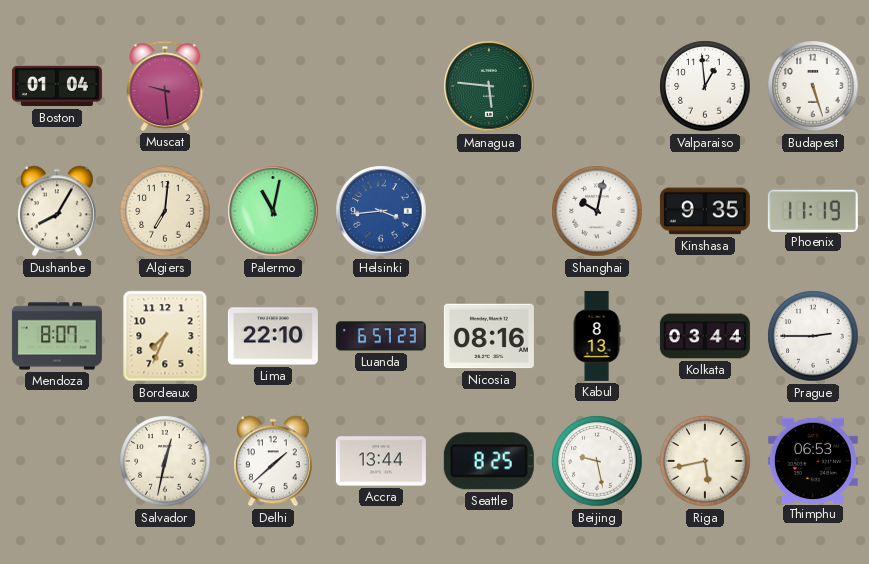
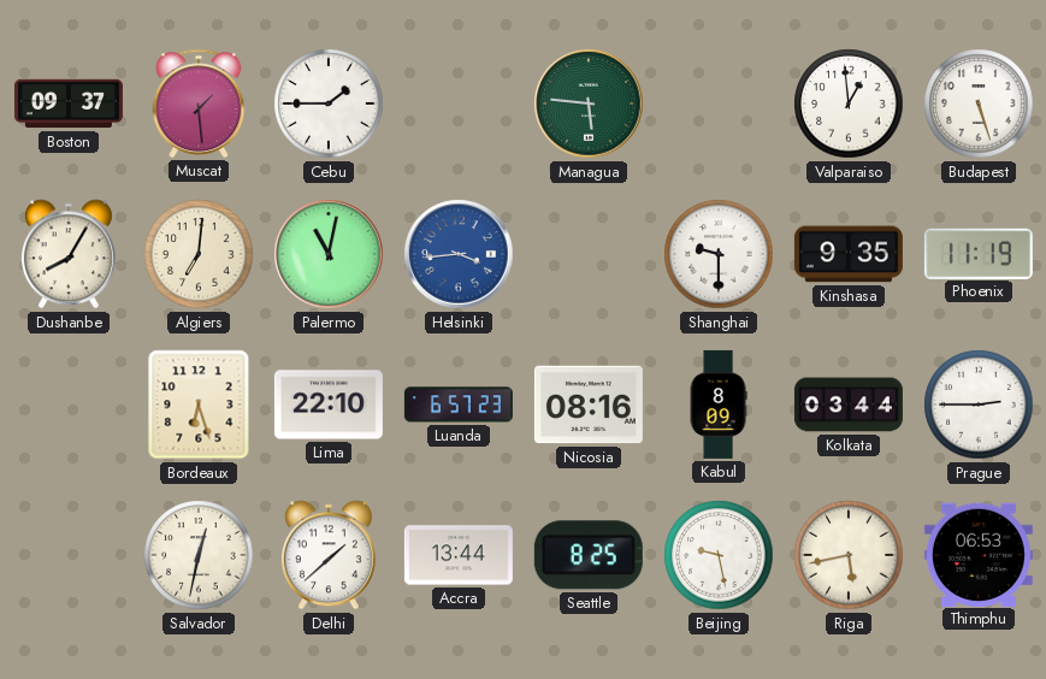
Boston: 01:04 -> 09:37
Muscat: 9:29 -> 1:29
Cebu: none -> 1:45
Shanghai: 10:02 -> 9:30
Mendoza: 8:07 -> none
Bordeaux: 7:34 -> 6:27
Kabul: 8:13 -> 8:09
